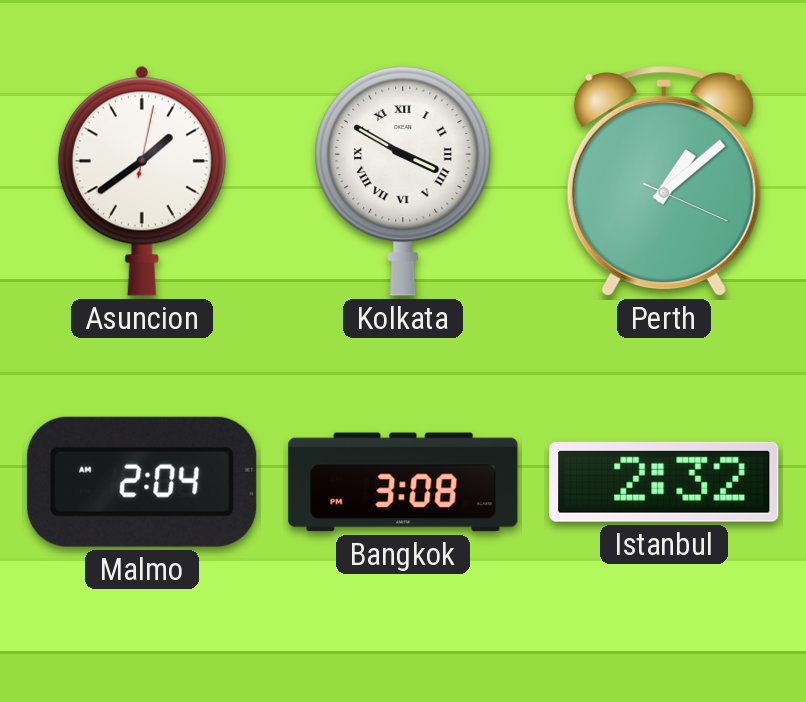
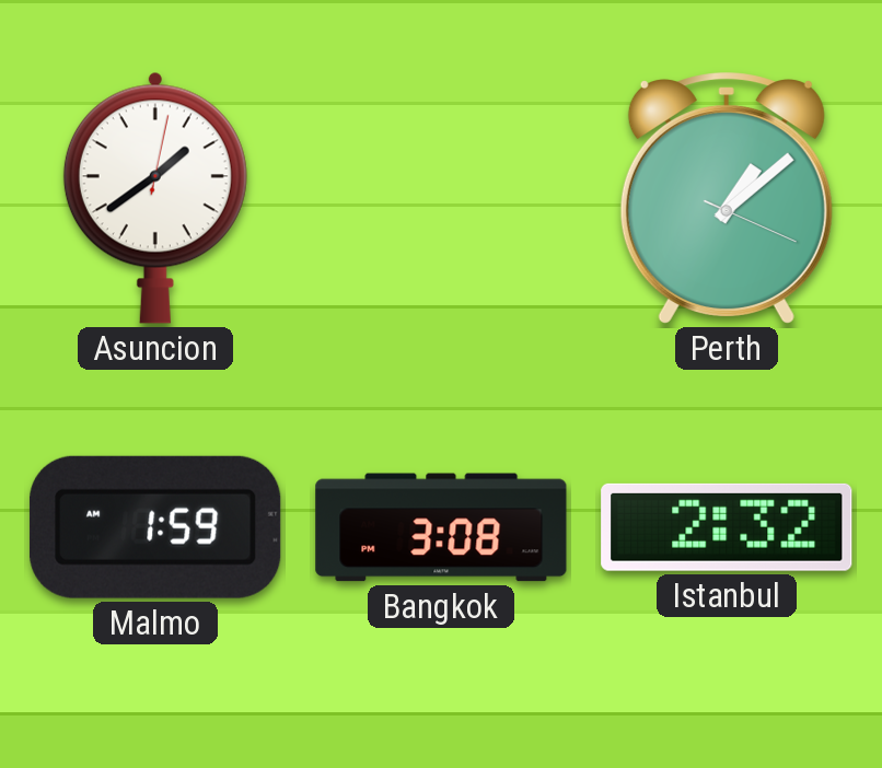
Kolkata: 3:50 -> none
Malmo: 2:04 -> 1:59
